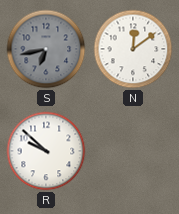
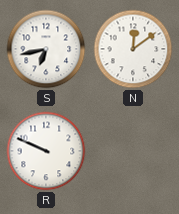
S dial: grey -> white
R: 9:52 -> 9:49
